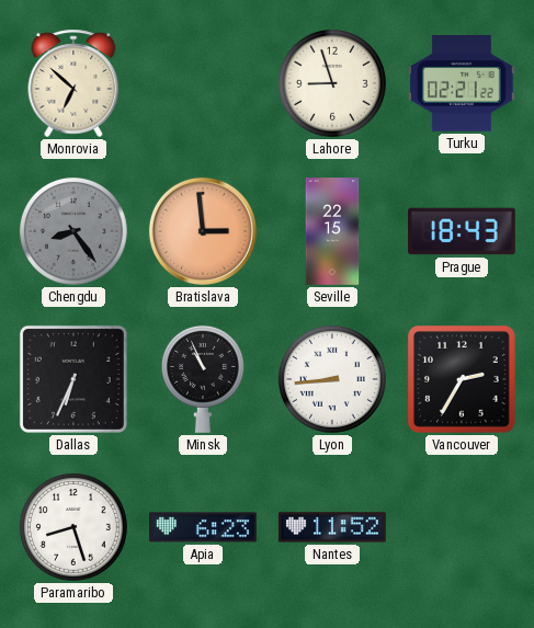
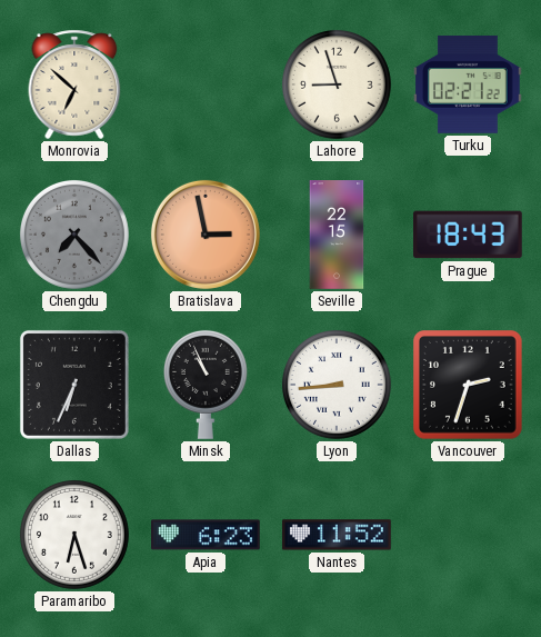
Chengdu: 8:24 -> 7:23
Bratislava: 2:59 -> 2:58
Vancouver: 2:35 -> 2:33
Paramaribo: 8:27 -> 6:27
